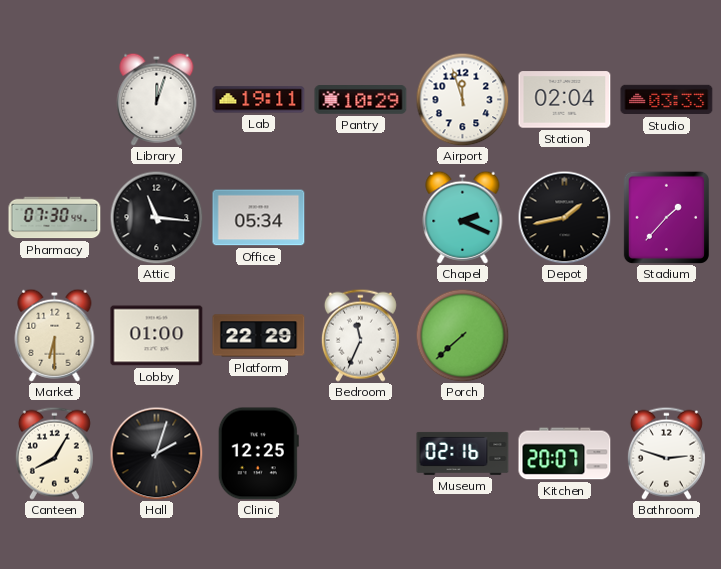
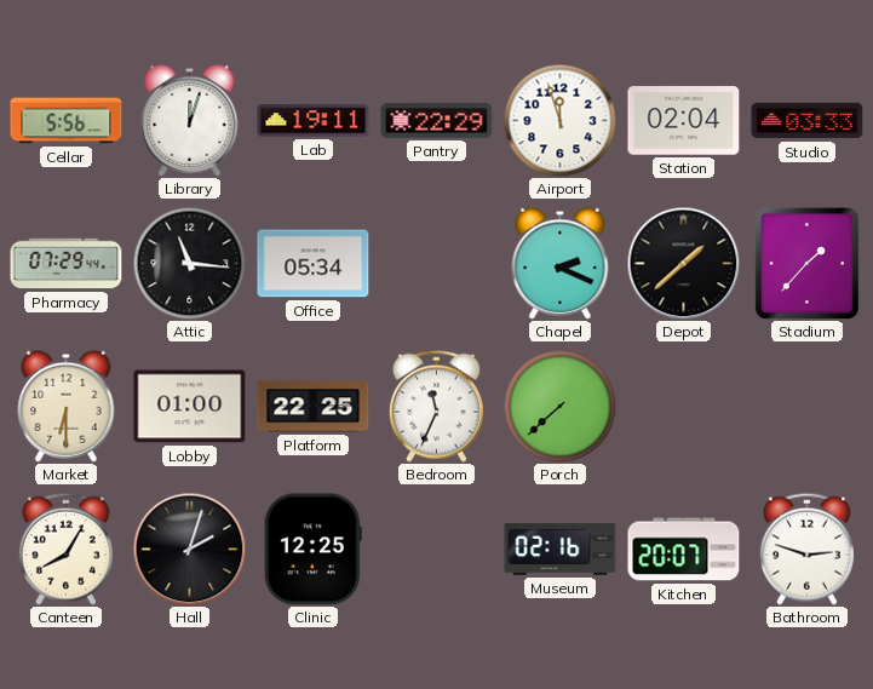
Cellar: none -> 5:56
Pantry: 10:29 -> 22:29
Pharmacy: 07:30 -> 07:29
Depot: 1:43 -> 1:38
Platform: 22:29 -> 22:25
